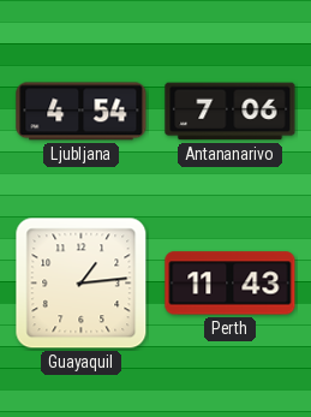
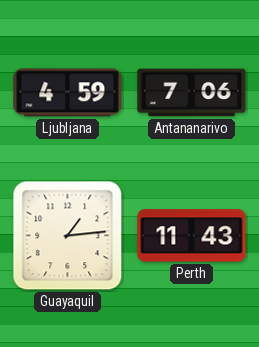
Ljubljana: 4:54 -> 4:59
